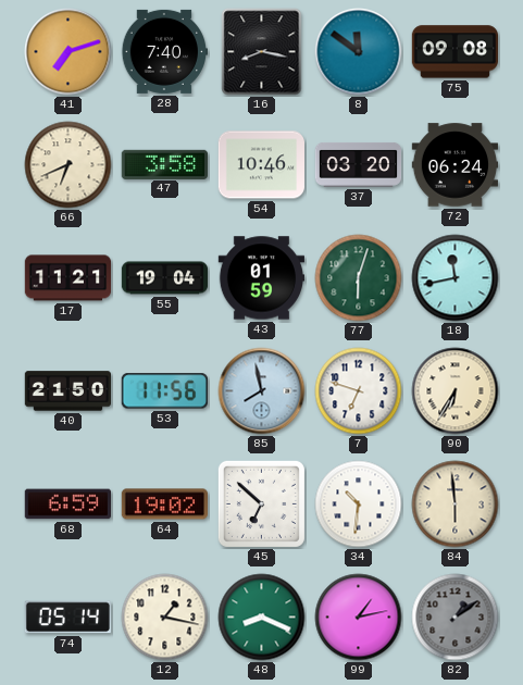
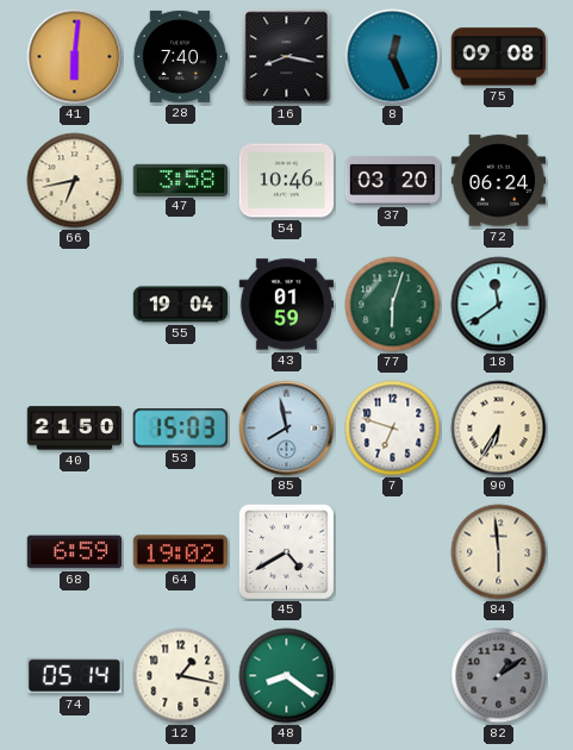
41: 7:12 -> 6:01
8: 11:51 -> 12:26
66: 6:41 -> 6:43
17: 11:21 -> none
18: 11:43 -> 11:39
53: 11:56 -> 15:03
45: 6:52 -> 4:40
34: 10:31 -> none
48: 8:19 -> 8:21
99: 1:13 -> none
